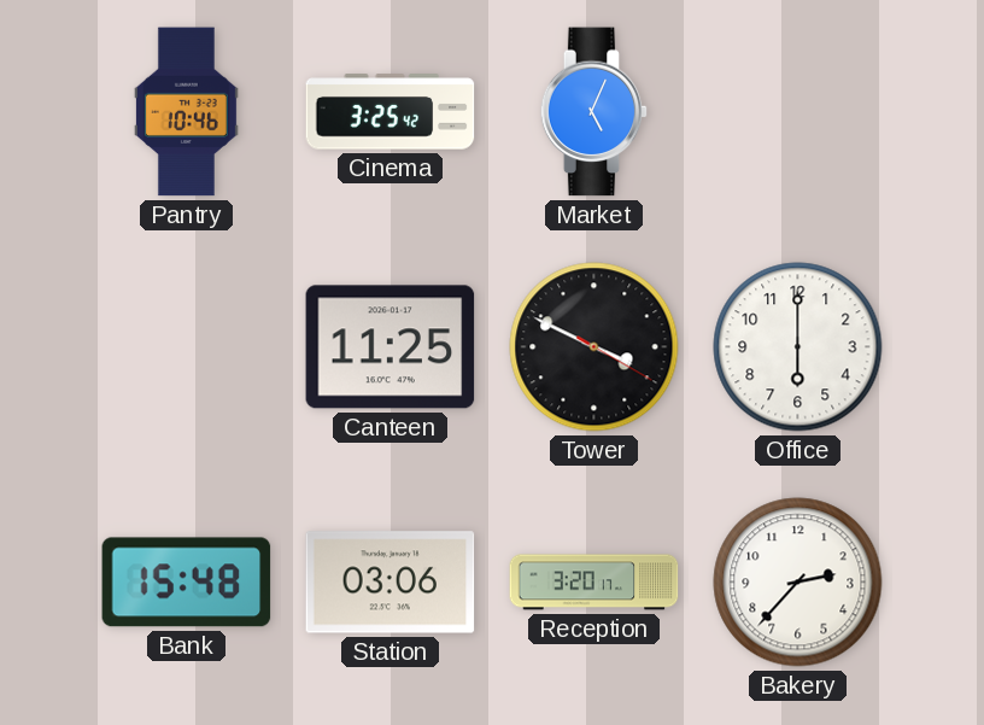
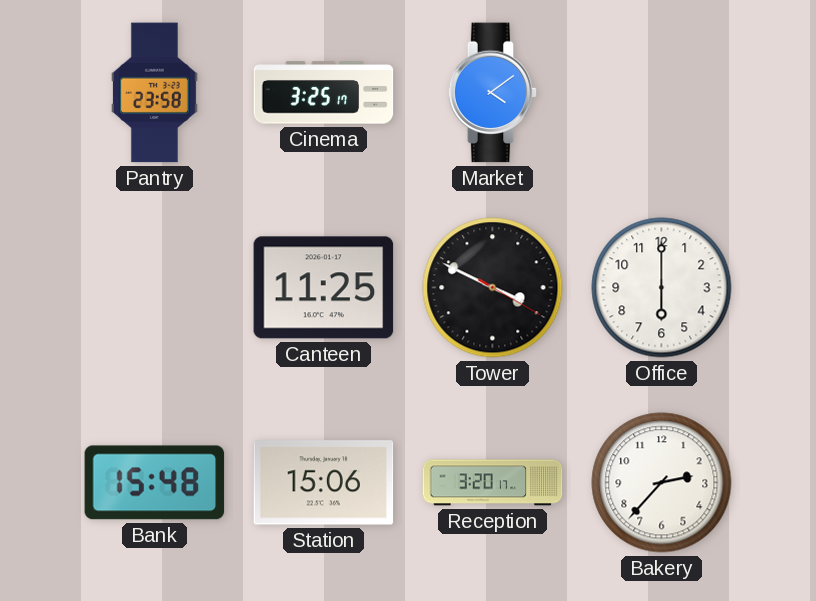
Pantry: 10:46 -> 23:58
Cinema: 3:25:42 -> 3:25:17
Market: 5:04 -> 4:09
Station: 03:06 -> 15:06
